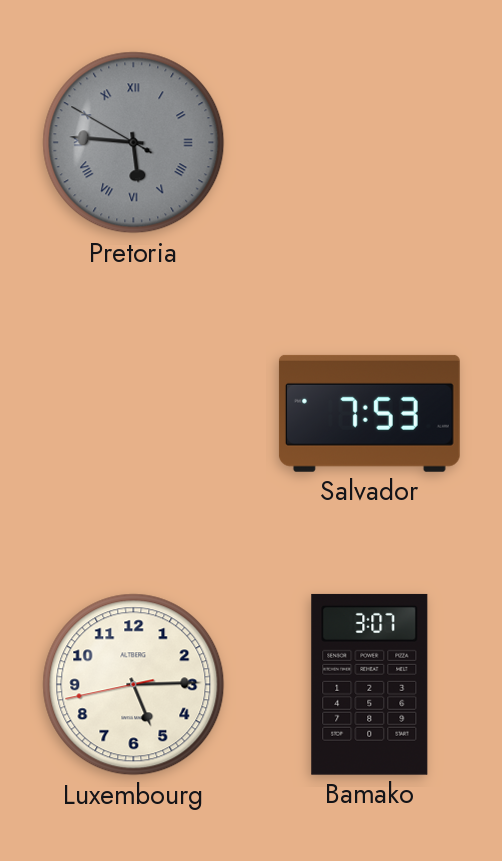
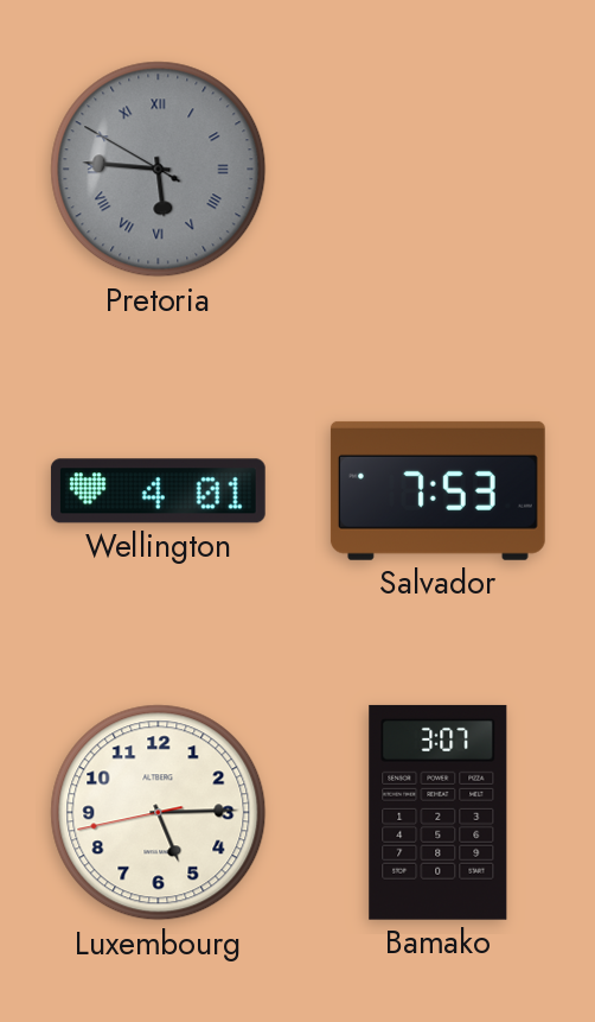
Wellington: none -> 4:01
